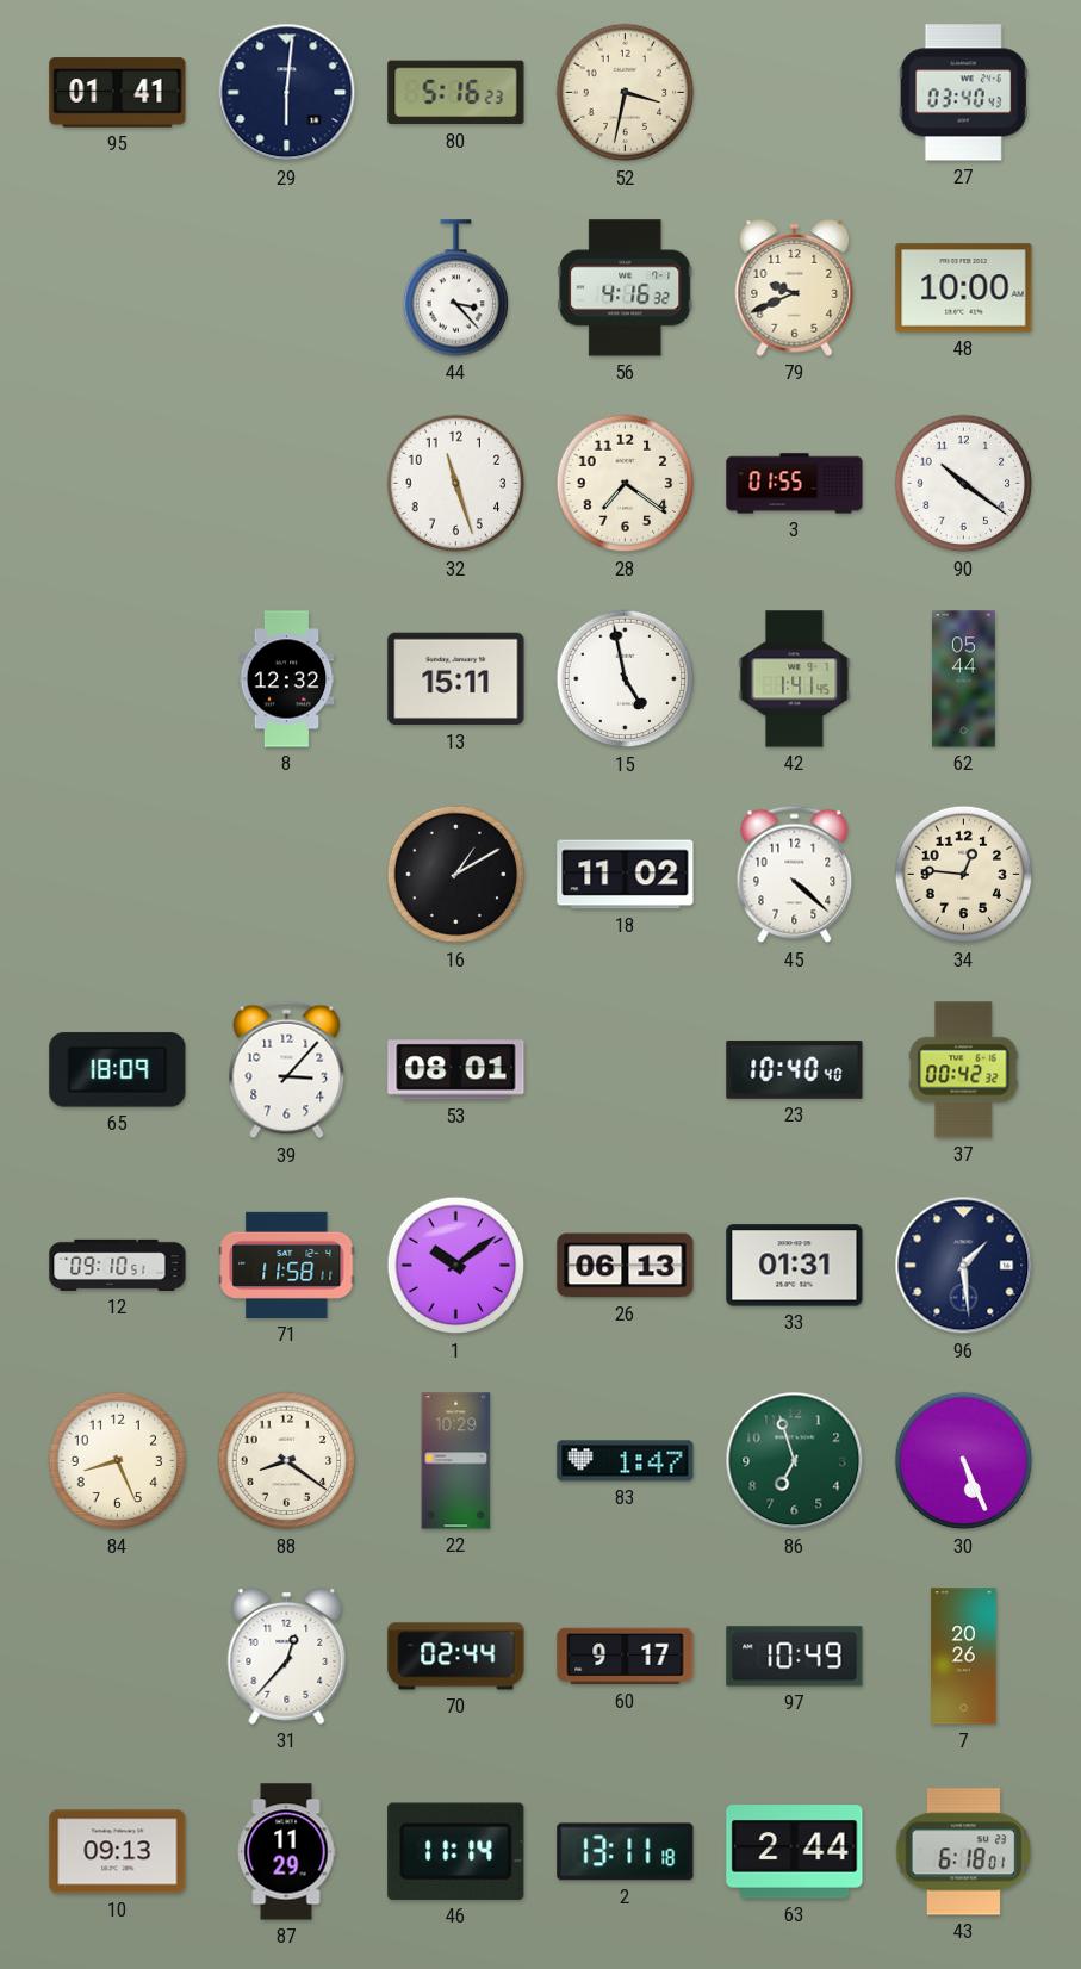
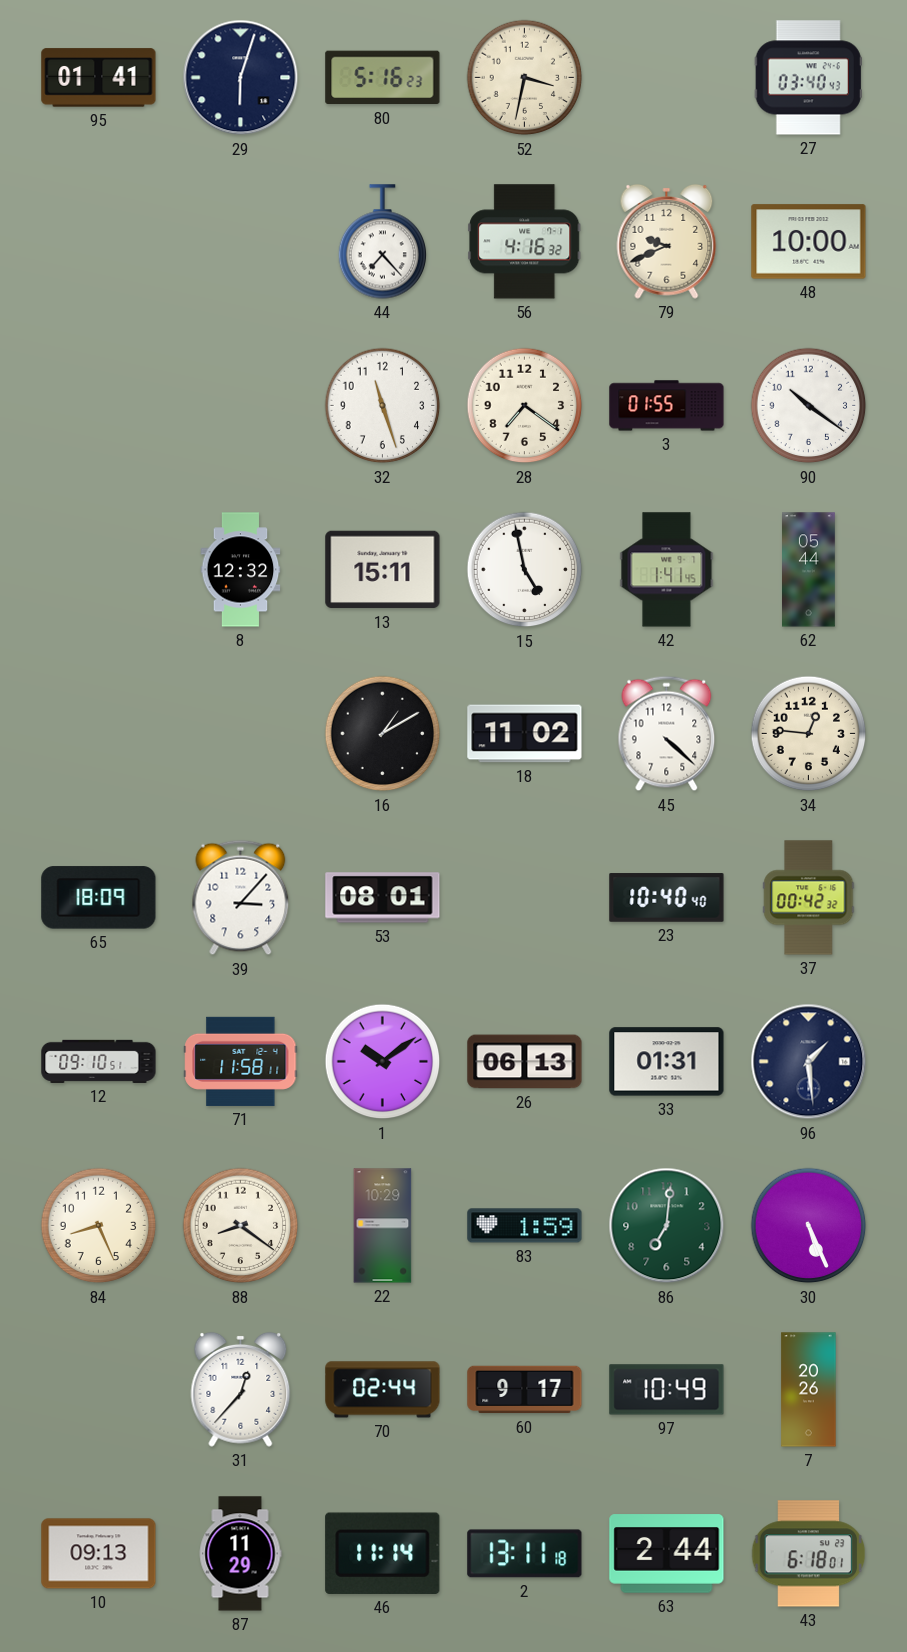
29: 6:01 -> 6:03
44: 3:23 -> 7:23
83: 1:47 -> 1:59
86: 6:57 -> 7:01
